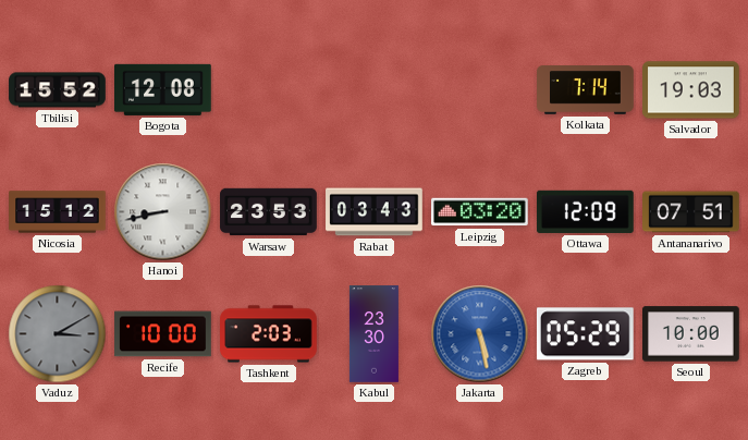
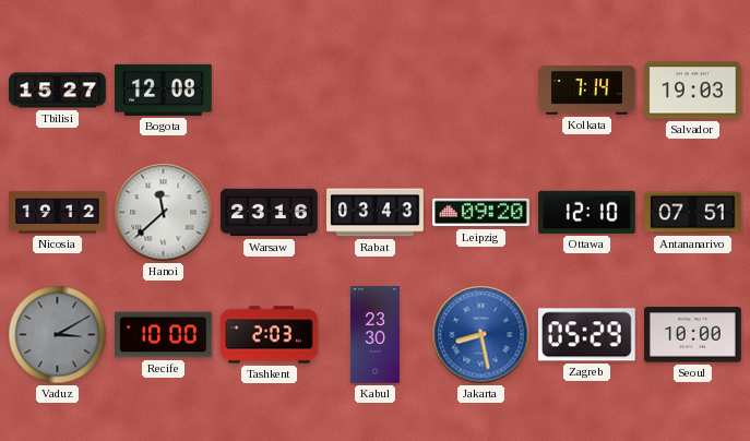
Tbilisi: 15:52 -> 15:27
Nicosia: 15:12 -> 19:12
Hanoi: 8:43 -> 11:38
Warsaw: 23:53 -> 23:16
Leipzig: 03:20 -> 09:20
Ottawa: 12:09 -> 12:10
Jakarta: 5:28 -> 8:28
